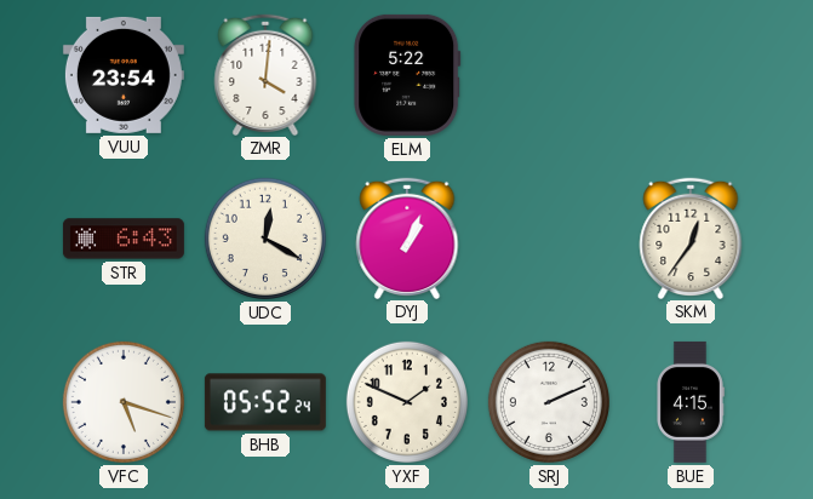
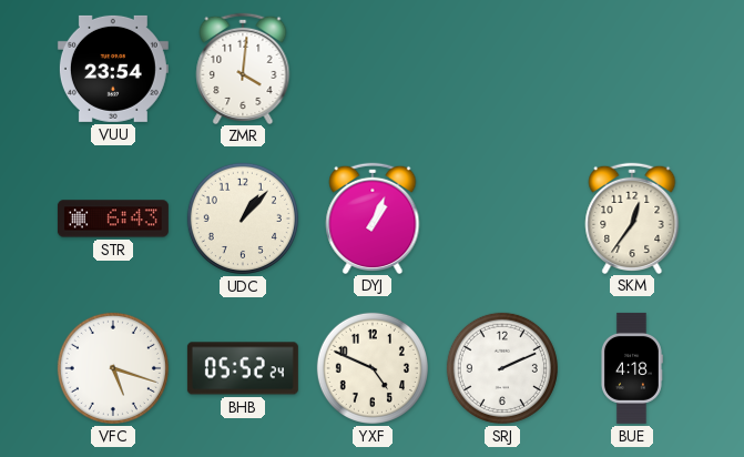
ELM: 5:22 -> none
UDC: 12:20 -> 1:07
YXF: 1:49 -> 4:49
BUE: 4:15 -> 4:18
